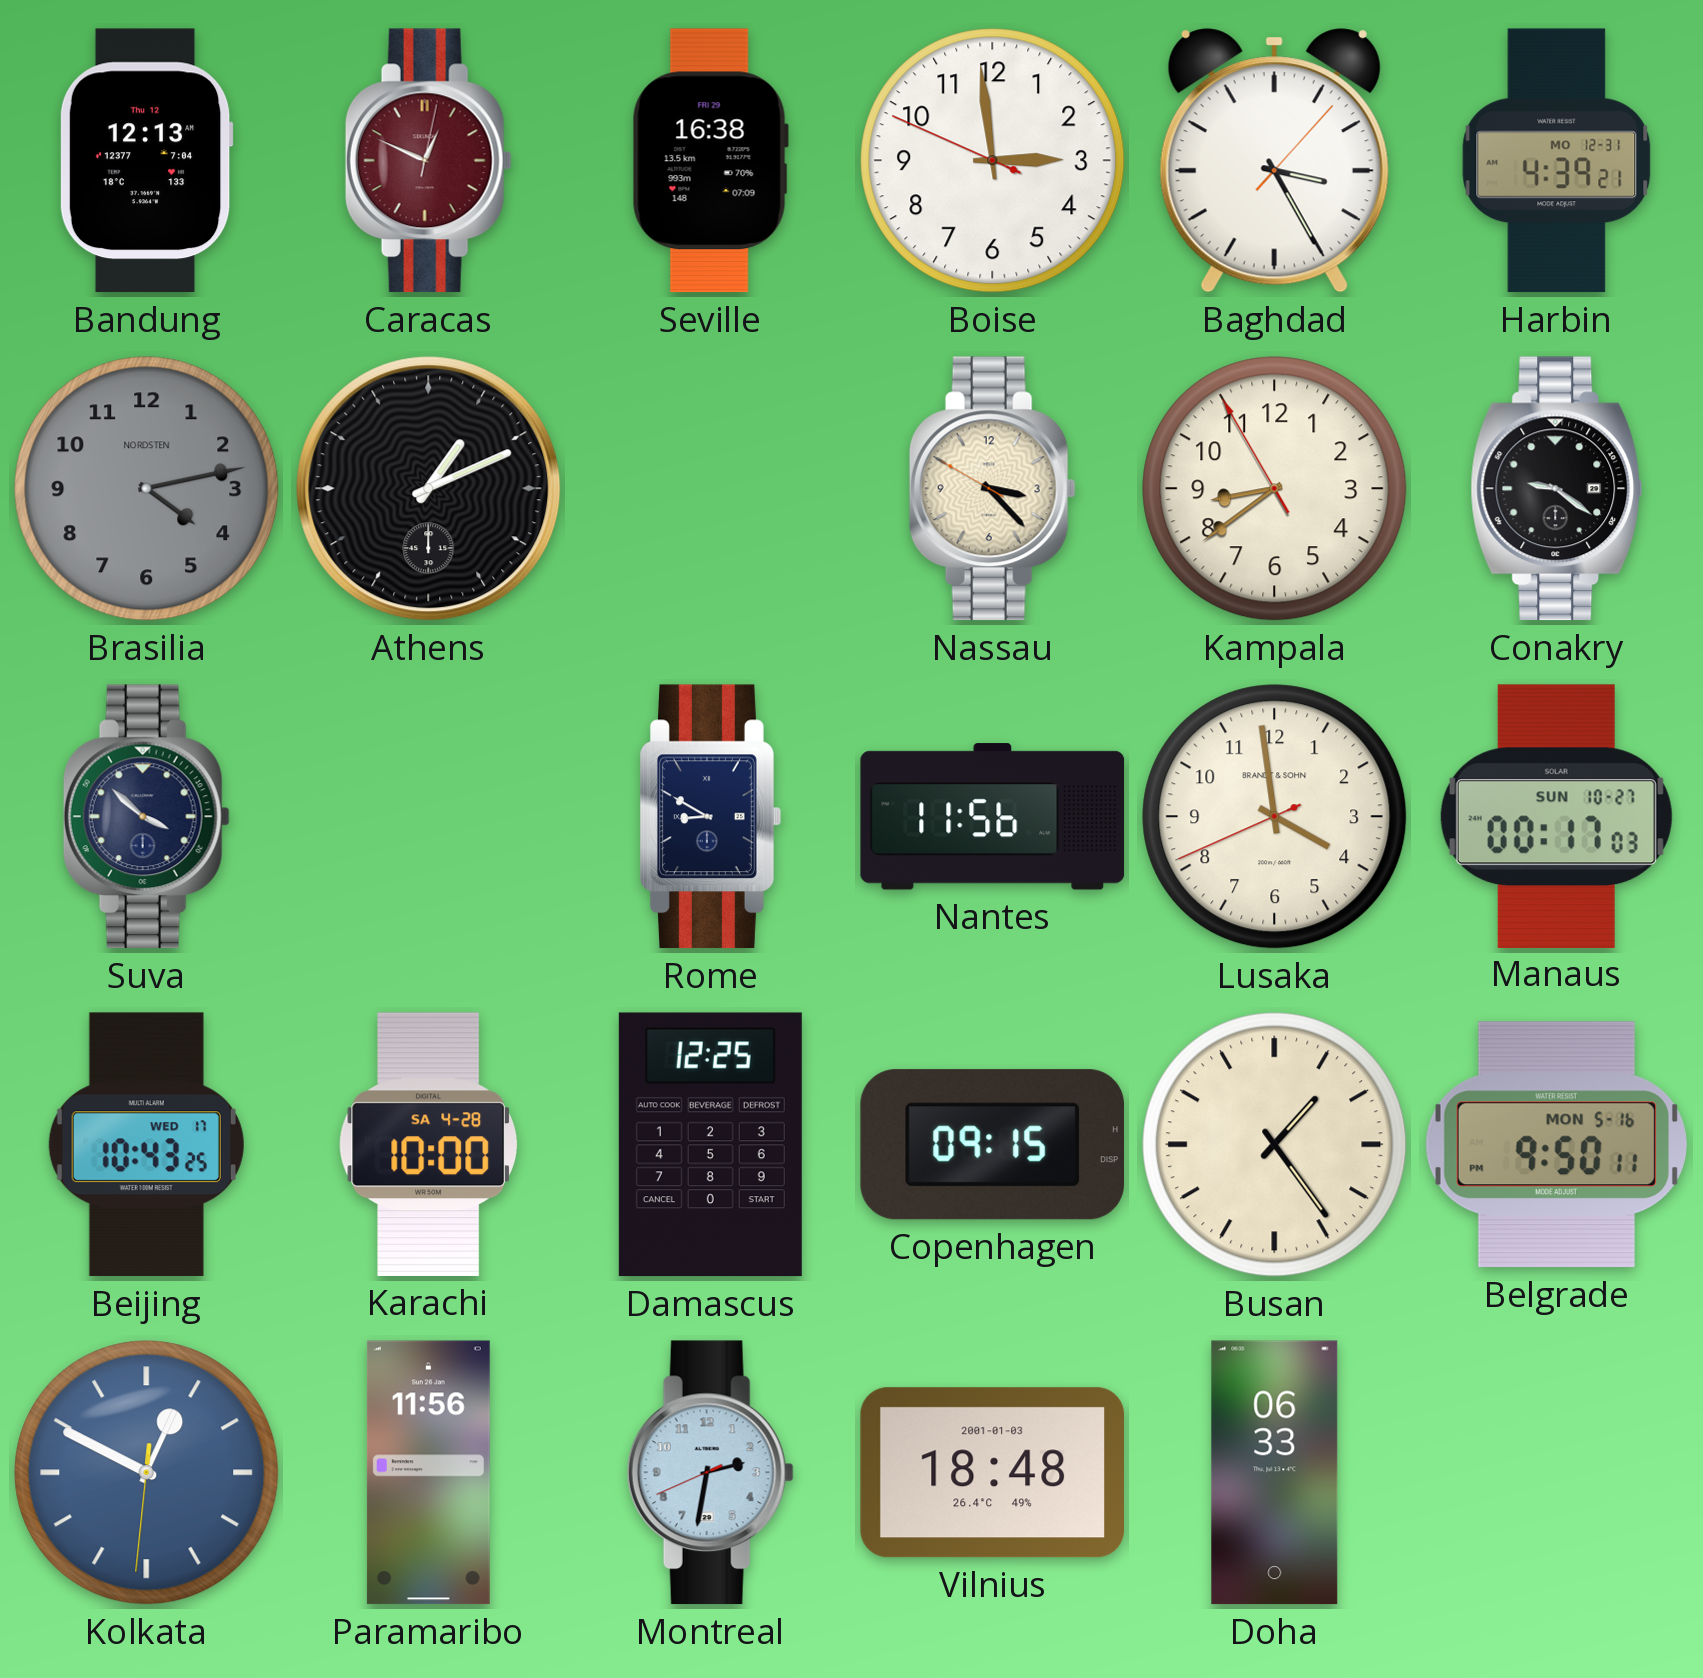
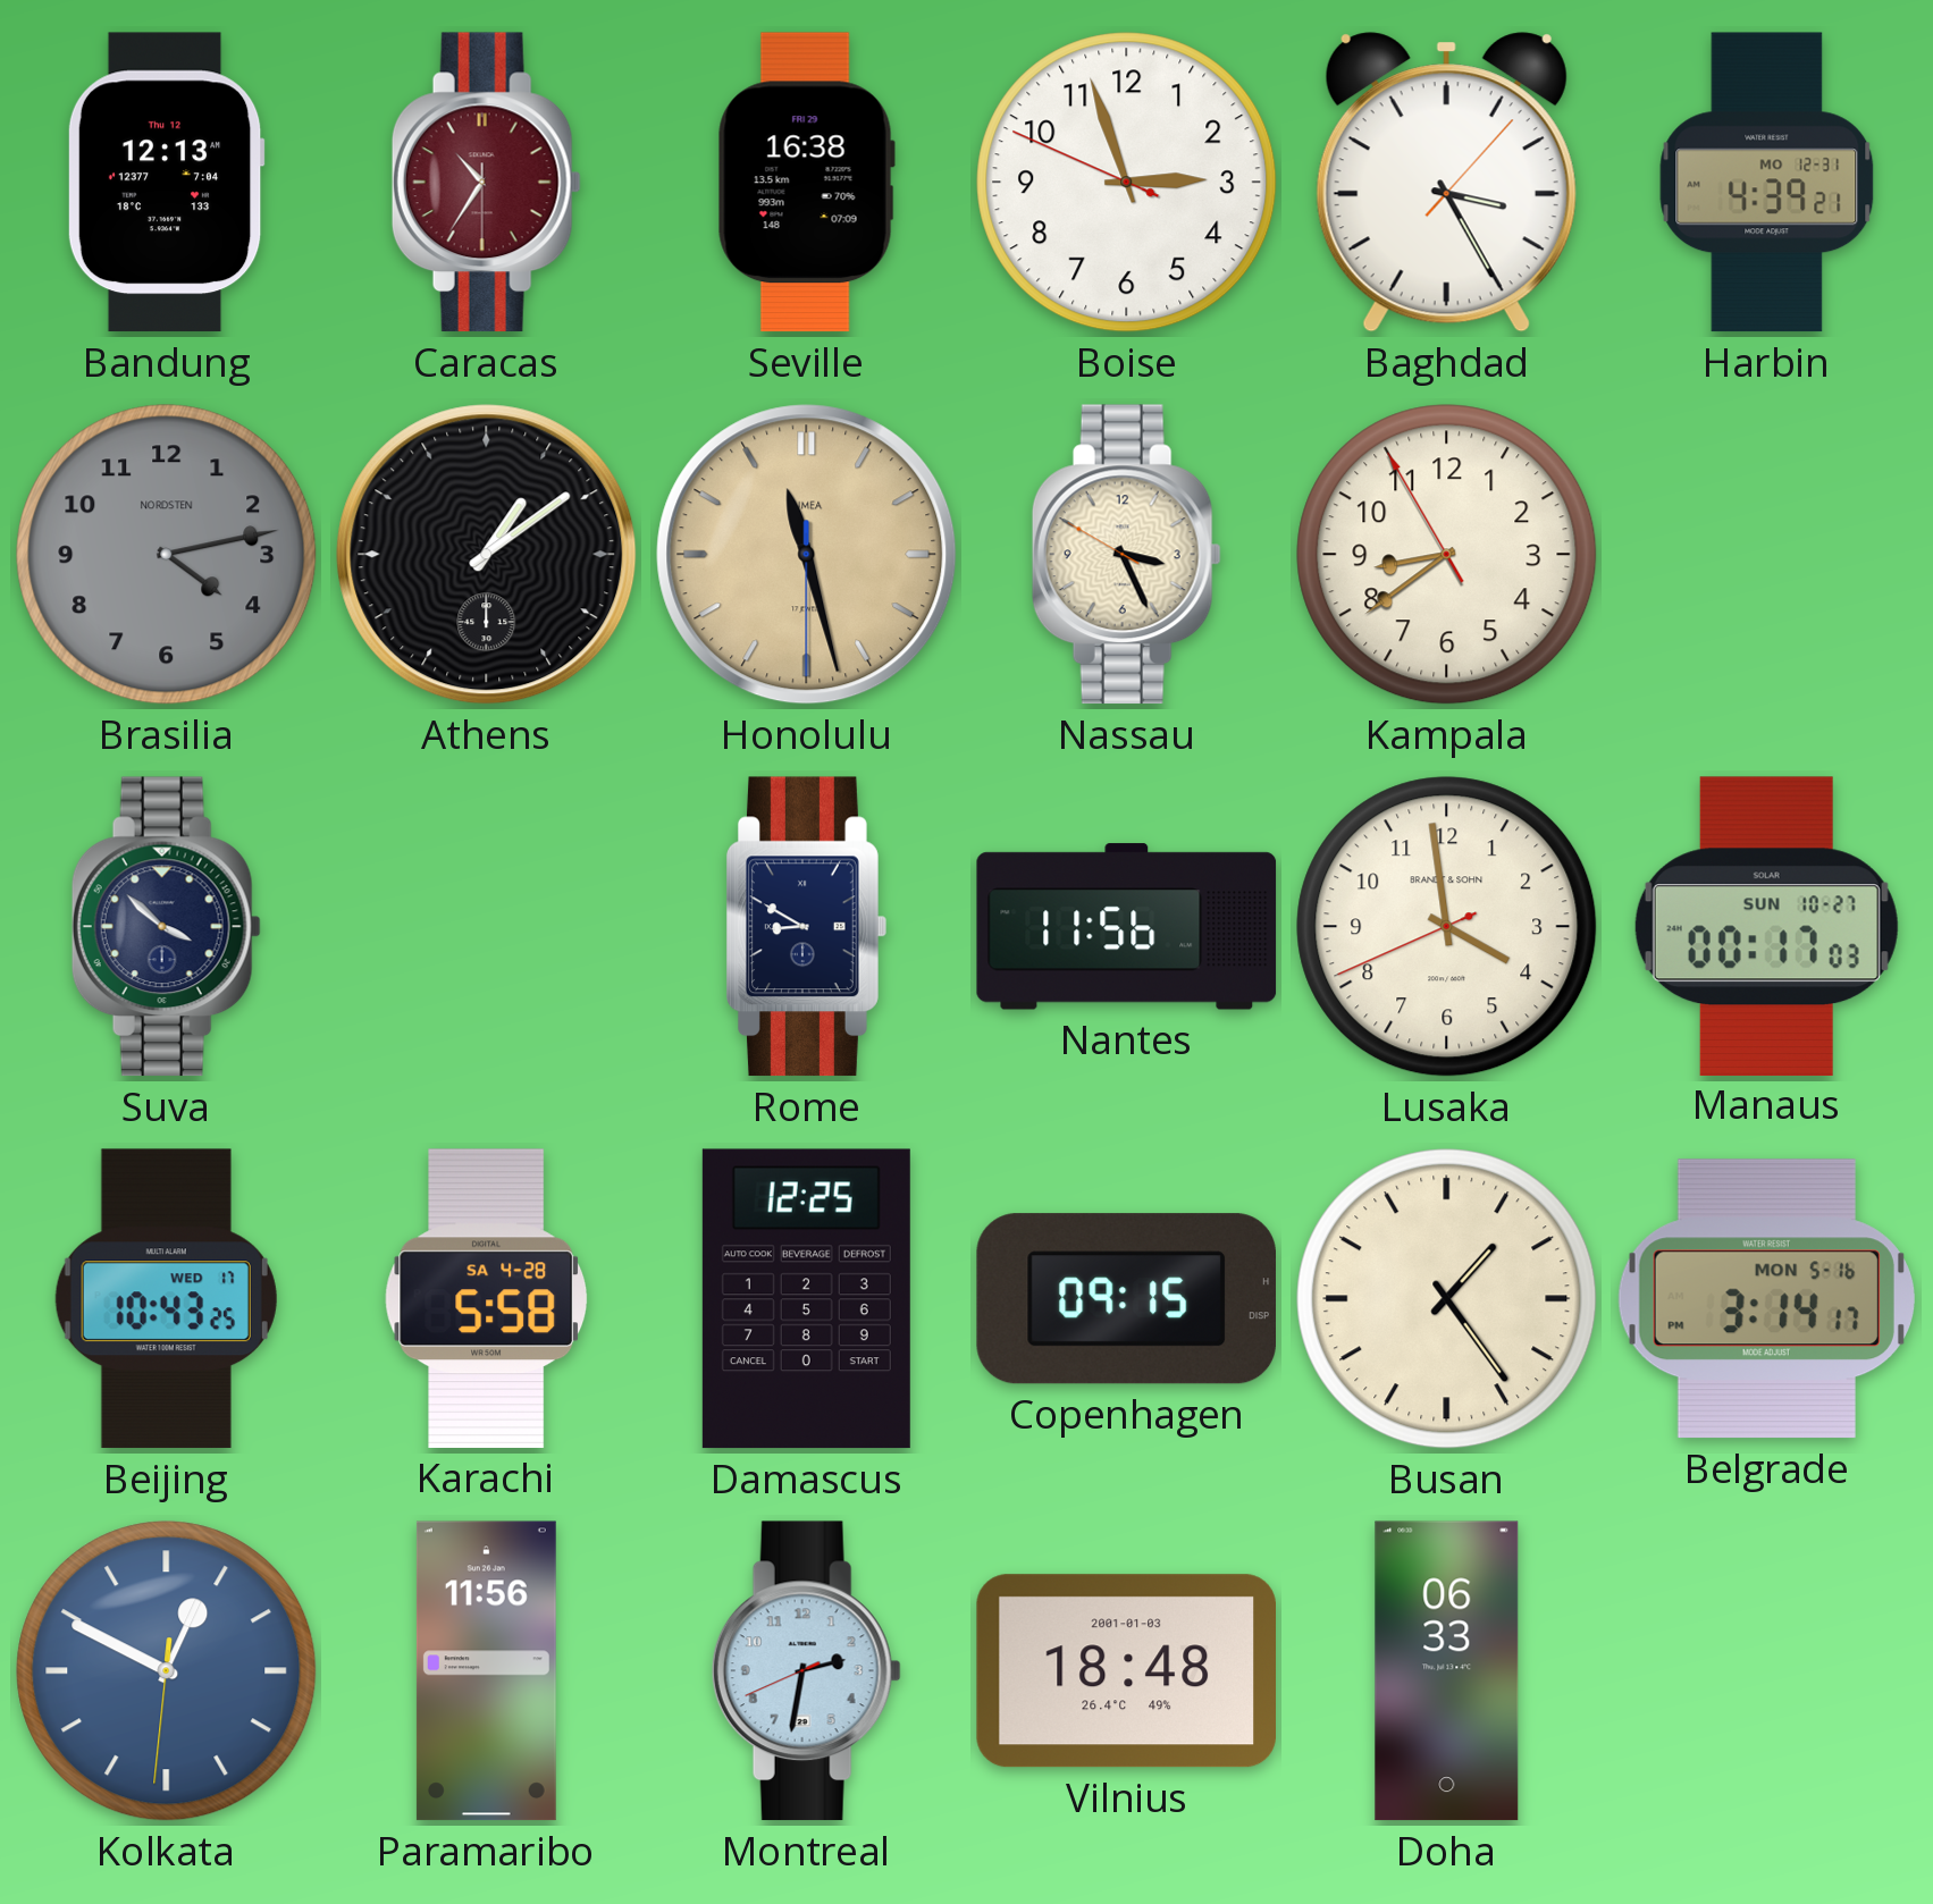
Caracas: 12:49 -> 10:35
Boise: 2:58 -> 2:56
Athens: 1:11 -> 1:09
Honolulu: none -> 11:27
Nassau: 3:22 -> 3:25
Conakry: 9:21 -> none
Karachi: 10:00 -> 5:58
Belgrade: 9:50 -> 3:14
